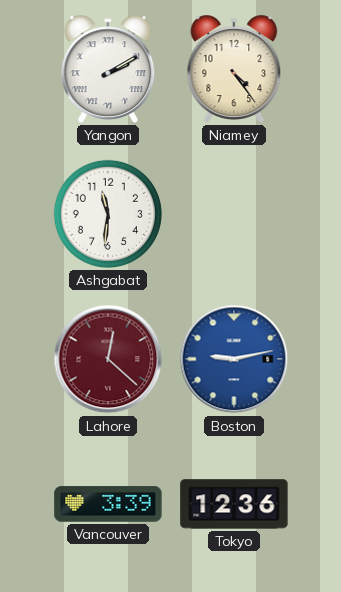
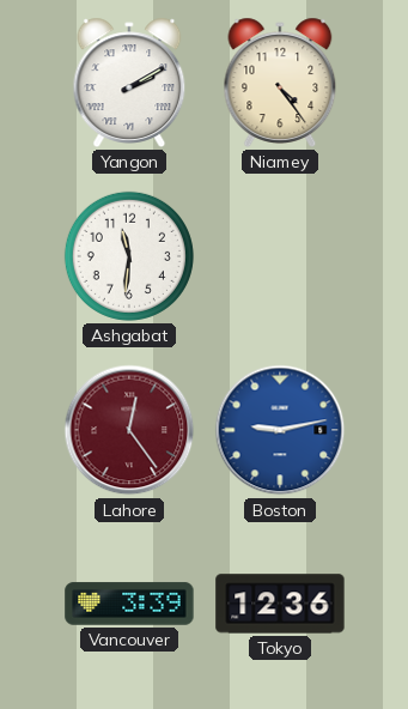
Lahore: 12:22 -> 12:24
